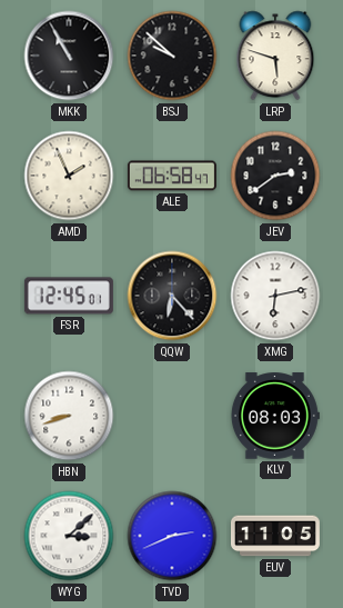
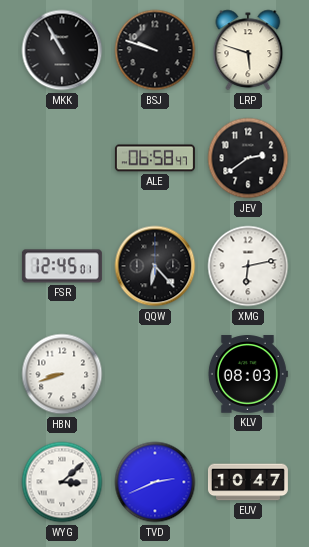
BSJ: 9:52 -> 9:48
AMD: 1:56 -> none
EUV: 11:05 -> 10:47
